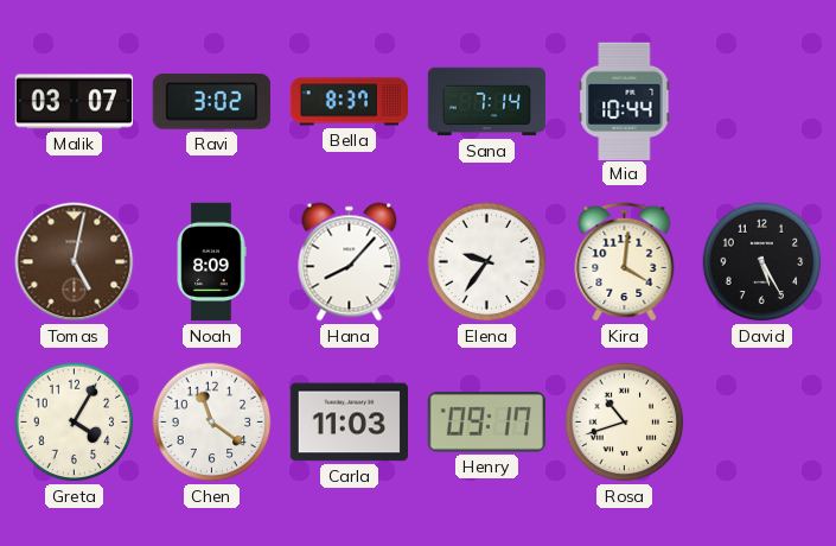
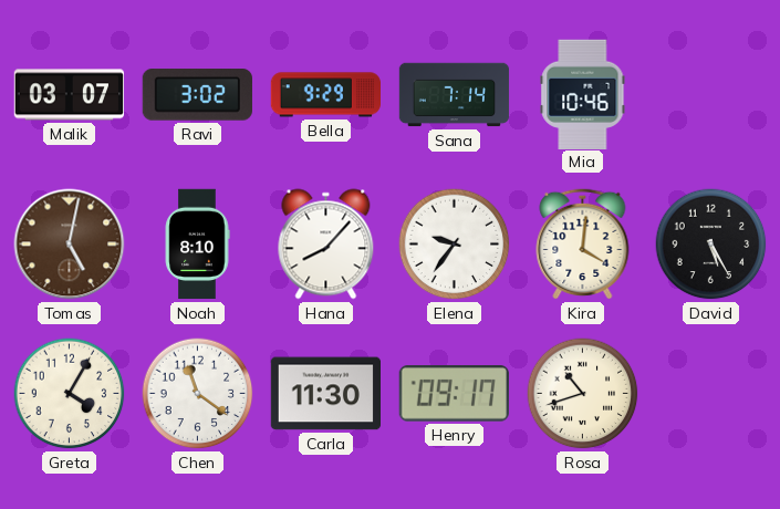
Bella: 8:37 -> 9:29
Mia: 10:44 -> 10:46
Noah: 8:09 -> 8:10
Carla: 11:03 -> 11:30
